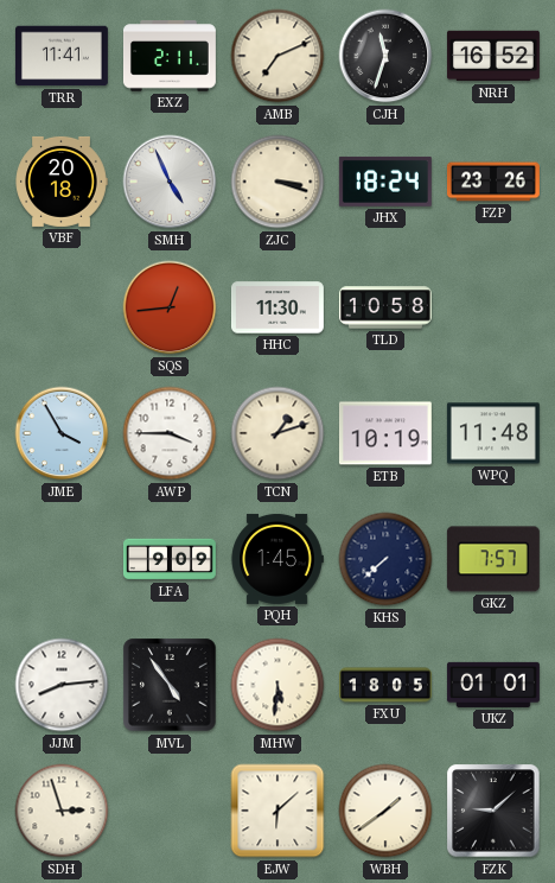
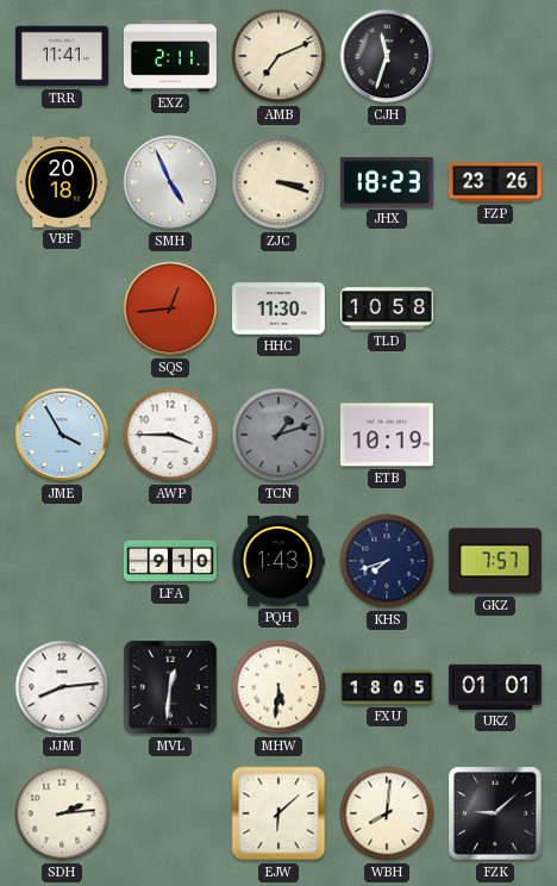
NRH: 16:52 -> none
JHX: 18:24 -> 18:23
TCN dial: cream -> grey
WPQ: 11:48 -> none
LFA: 9:09 -> 9:10
PQH: 1:45 -> 1:43
KHS: 7:38 -> 7:42
MVL: 4:54 -> 12:31
SDH: 2:57 -> 2:14
WBH: 1:39 -> 8:01
